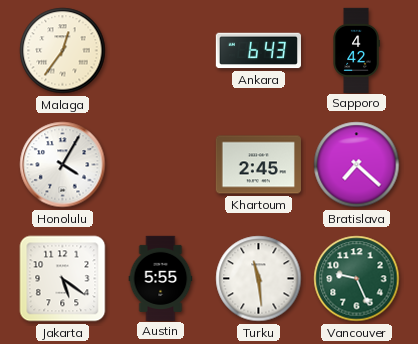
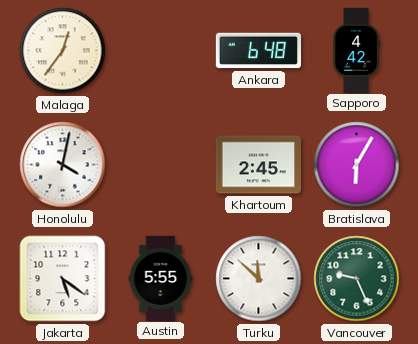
Ankara: 6:43 -> 6:48
Honolulu: 4:05 -> 4:02
Bratislava: 7:22 -> 6:05
Turku: 11:29 -> 11:52
